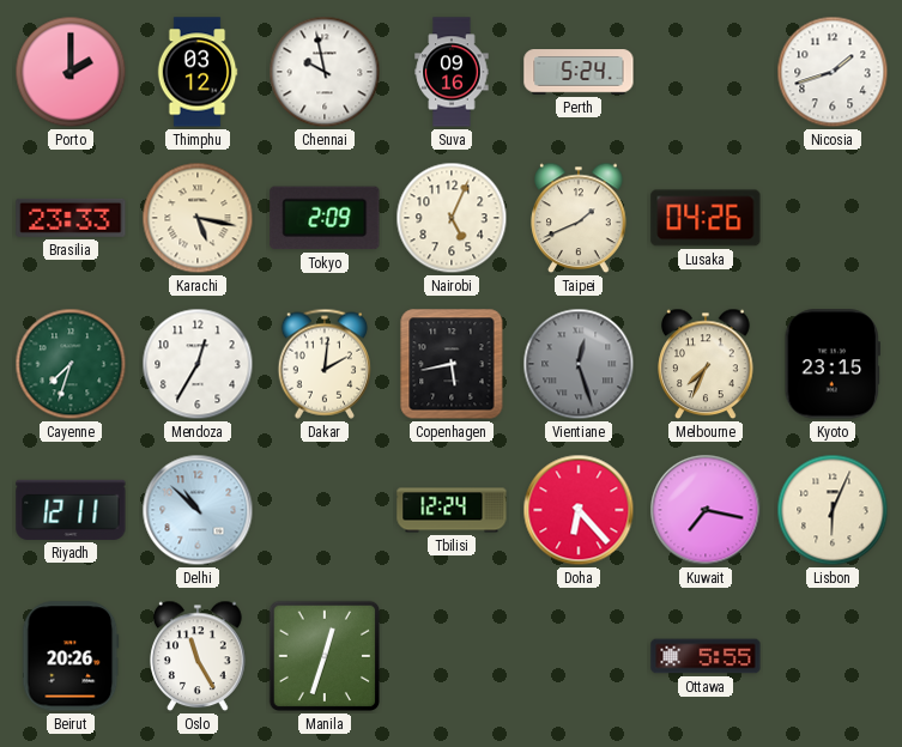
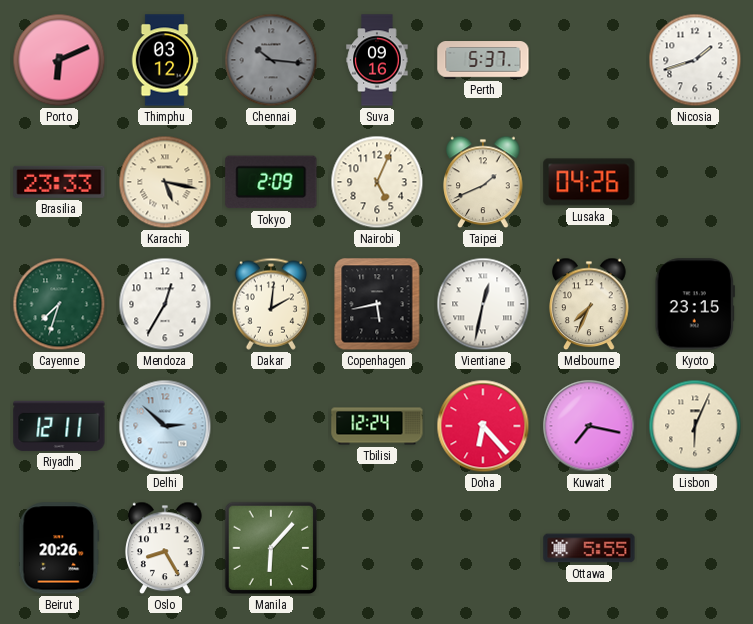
Porto: 2:00 -> 6:11
Chennai: 9:58 -> 10:16
Chennai dial: white -> grey
Perth: 5:24 -> 5:37
Vientiane: 12:27 -> 12:32
Vientiane dial: grey -> white
Delhi: 10:52 -> 2:52
Oslo: 11:25 -> 8:25
Manila: 12:33 -> 6:07
